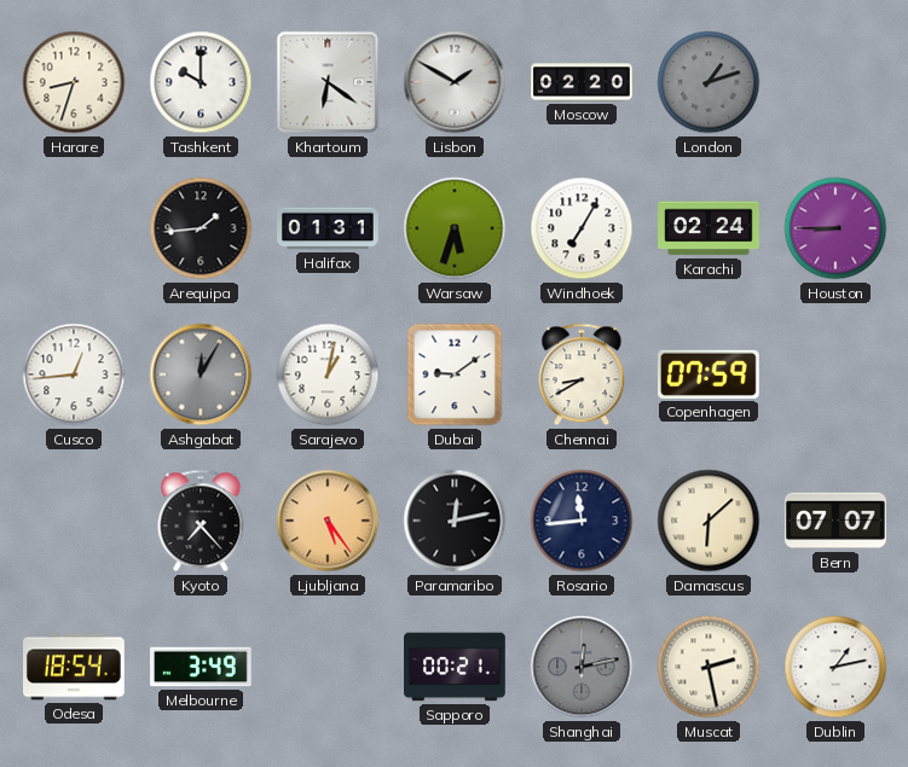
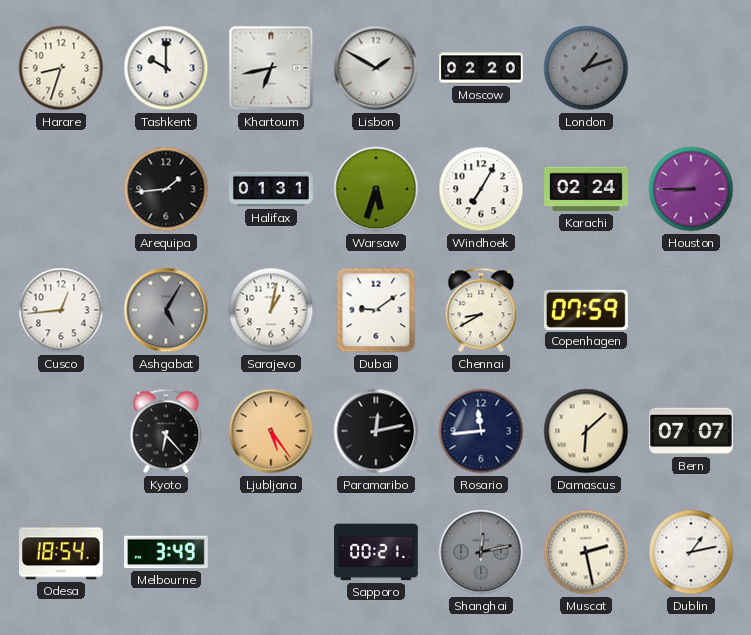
Khartoum: 6:21 -> 6:43
Ashgabat: 12:05 -> 5:05
Kyoto: 7:23 -> 6:23
